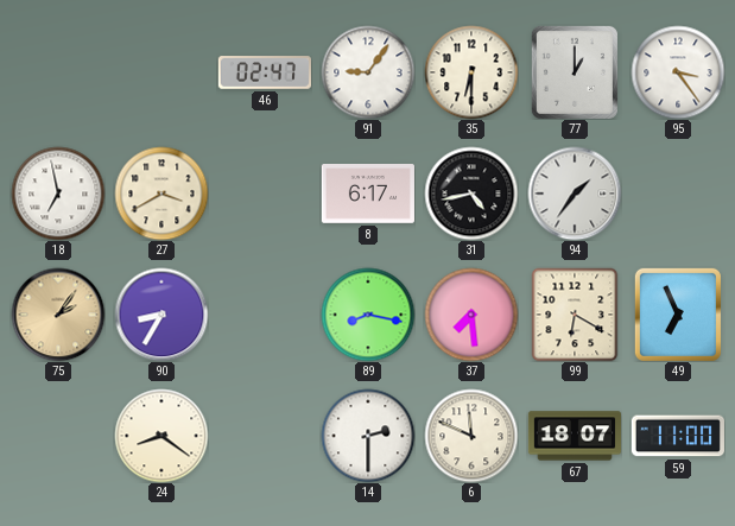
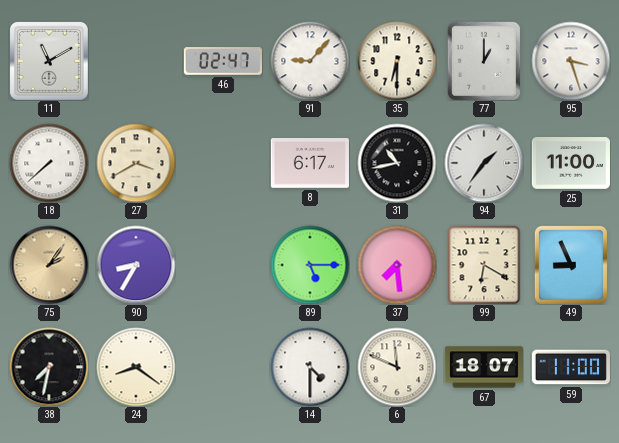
11: none -> 11:10
91: 9:06 -> 9:07
95: 3:24 -> 3:27
18: 6:58 -> 7:38
31: 4:43 -> 10:43
25: none -> 11:00
89: 8:17 -> 5:15
49: 6:56 -> 8:56
38: none -> 7:32
14: 2:30 -> 4:30
